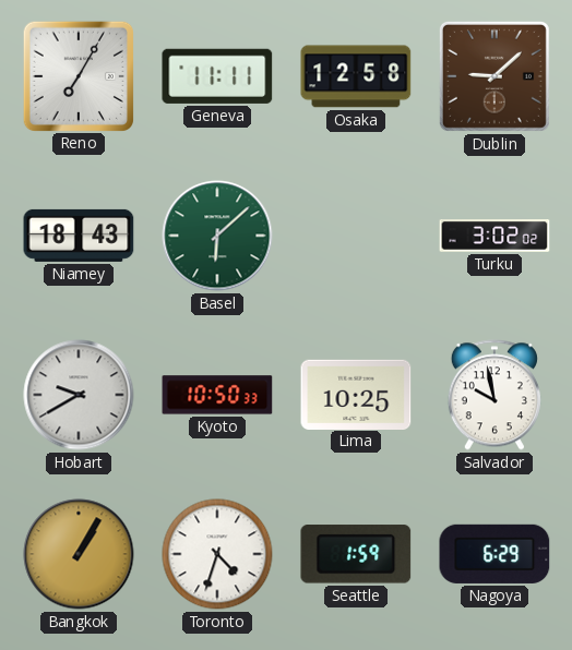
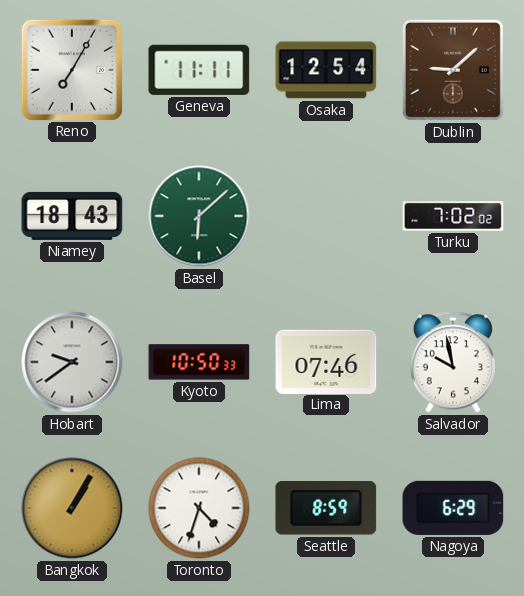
Osaka: 12:58 -> 12:54
Turku: 3:02 -> 7:02
Hobart: 9:40 -> 9:39
Lima: 10:25 -> 07:46
Seattle: 1:59 -> 8:59
